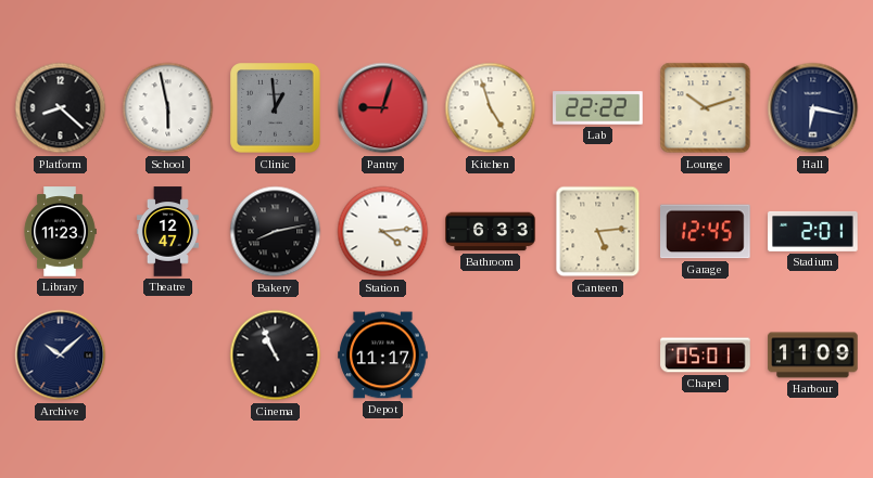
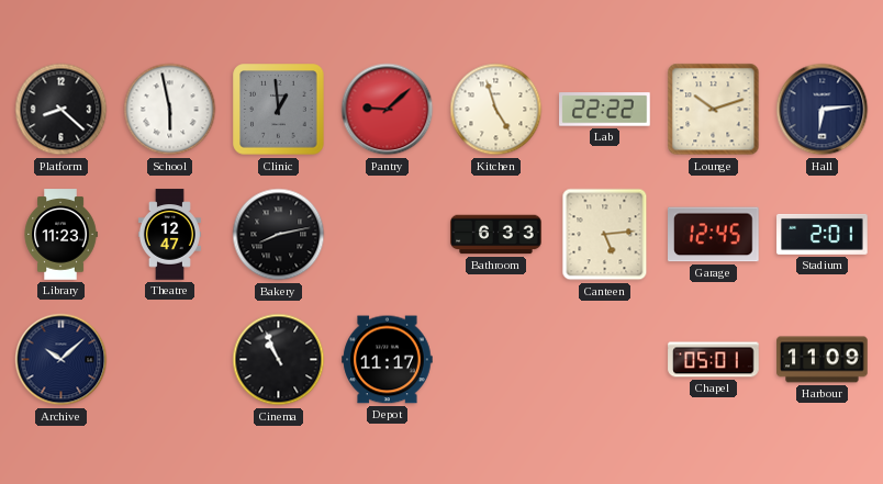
Pantry: 9:03 -> 9:08
Hall: 6:17 -> 6:14
Station: 4:14 -> none
